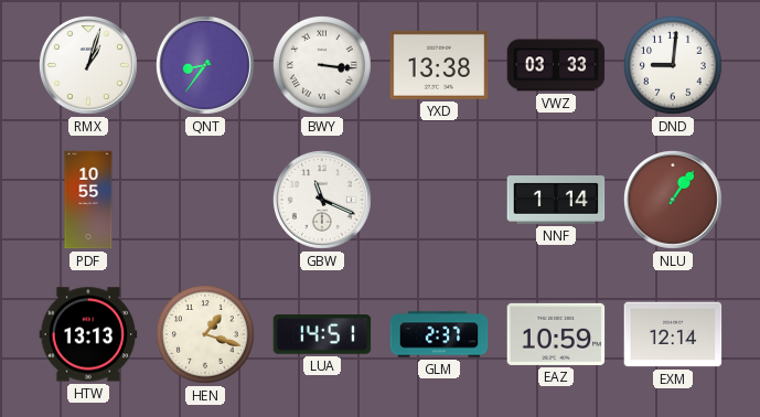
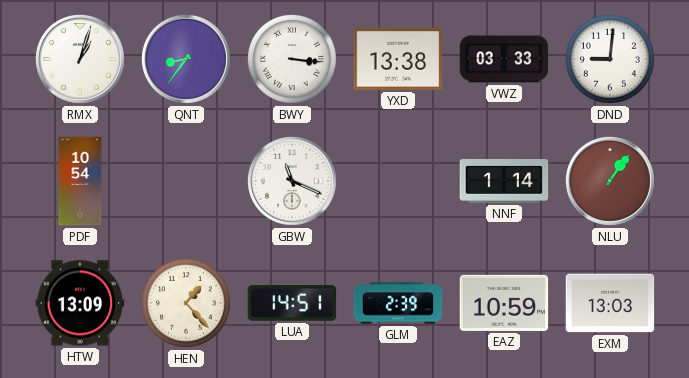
PDF: 10:55 -> 10:54
HTW: 13:13 -> 13:09
HEN: 1:18 -> 1:23
GLM: 2:37 -> 2:39
EXM: 12:14 -> 13:03
